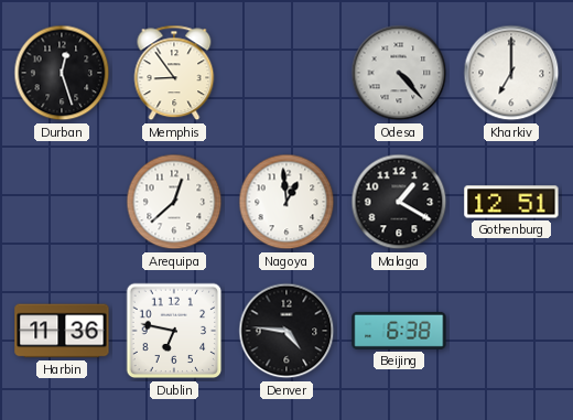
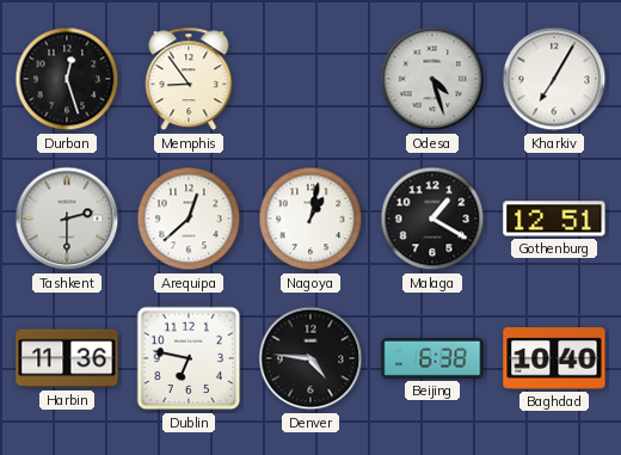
Odesa: 4:23 -> 4:27
Kharkiv: 7:00 -> 7:05
Tashkent: none -> 2:30
Nagoya: 12:59 -> 1:02
Baghdad: none -> 10:40
